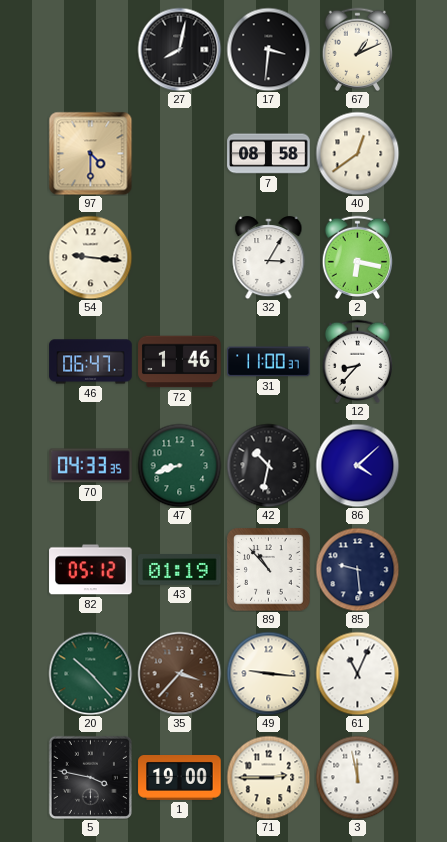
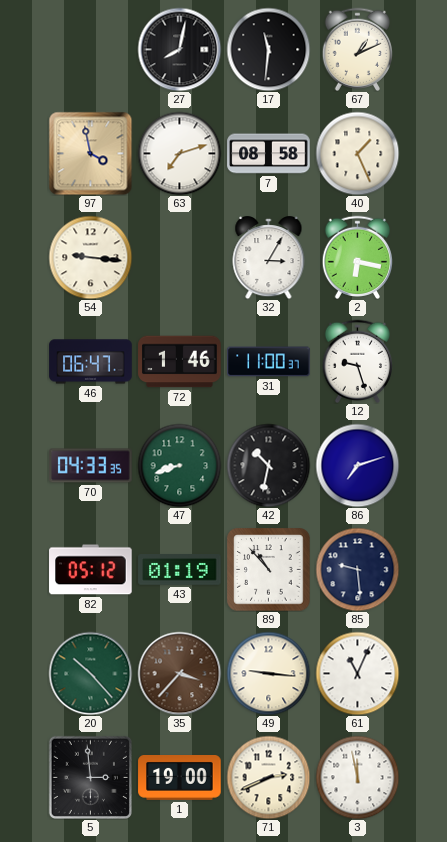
17: 3:31 -> 11:31
97: 4:30 -> 3:58
63: none -> 7:12
40: 12:39 -> 1:26
12: 8:37 -> 9:27
86: 4:08 -> 7:12
5: 3:47 -> 2:59
71: 2:45 -> 2:41
